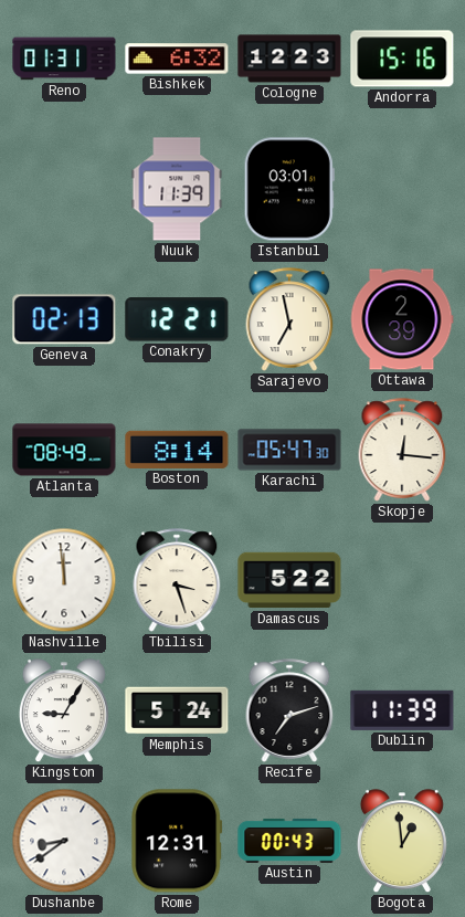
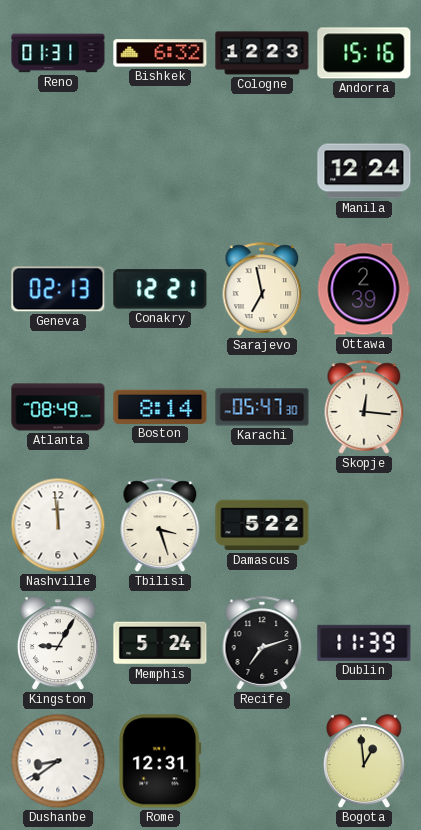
Nuuk: 11:39 -> none
Istanbul: 03:01 -> none
Manila: none -> 12:24
Austin: 00:43 -> none
